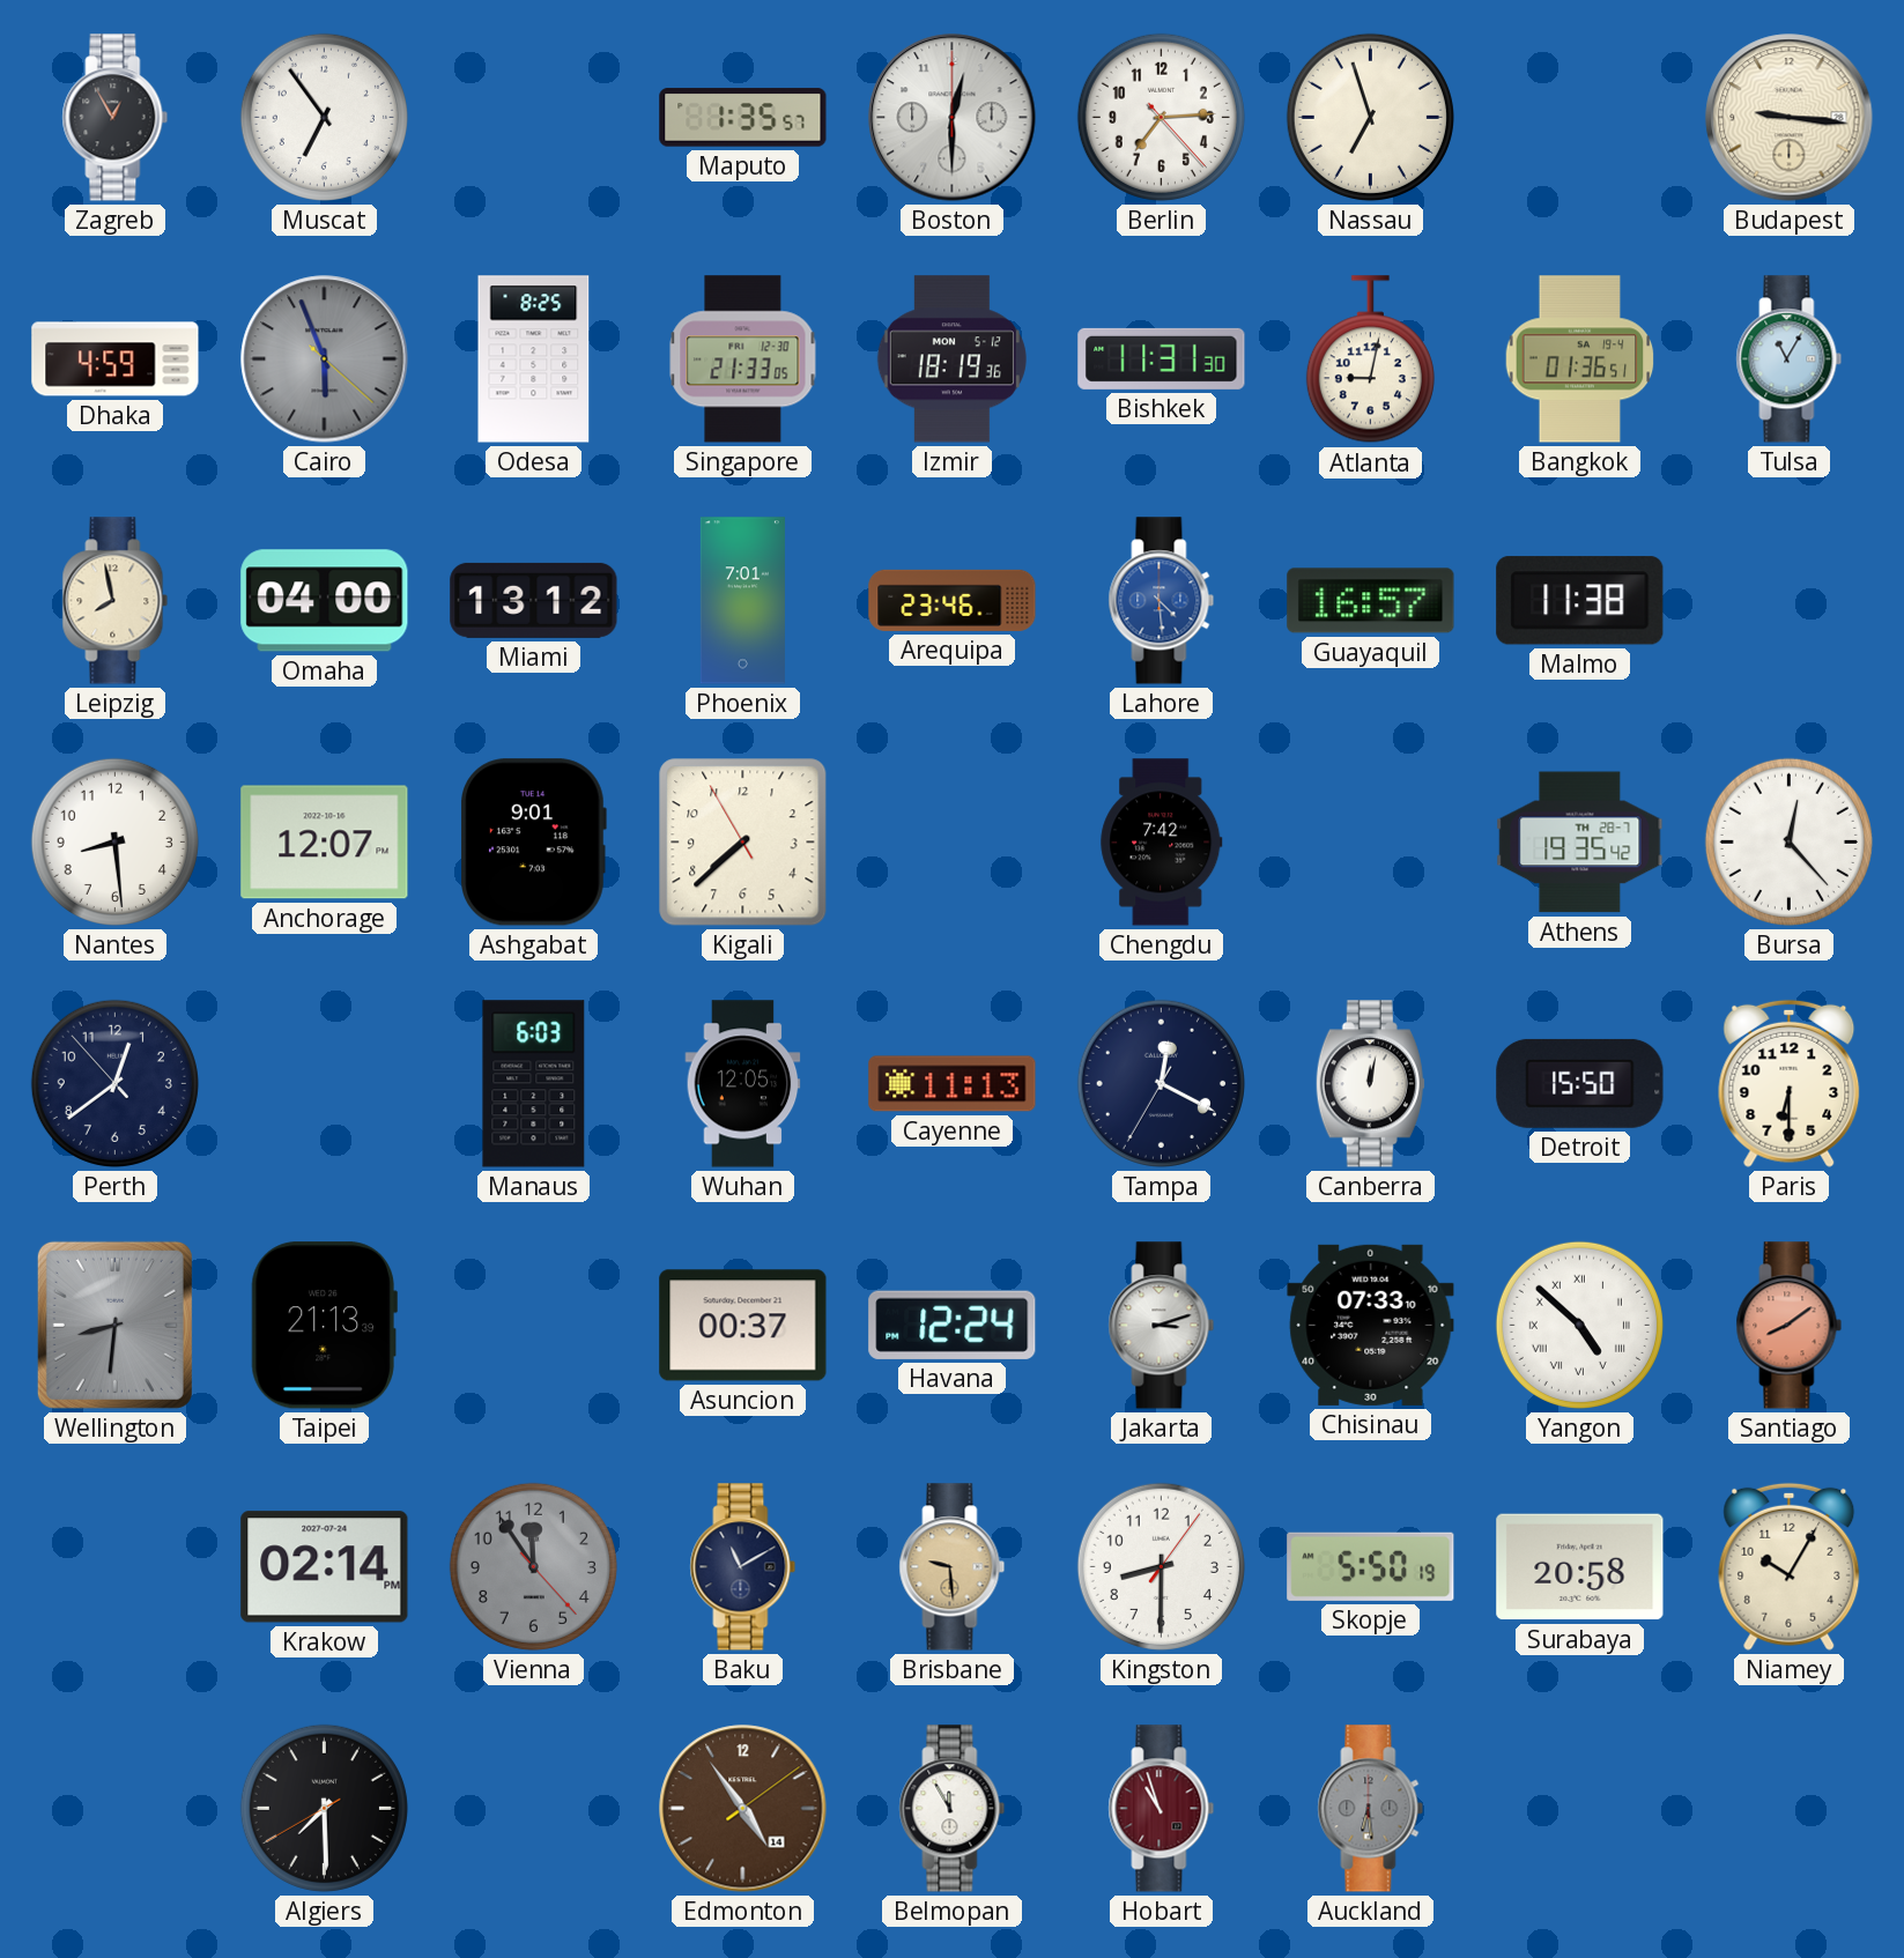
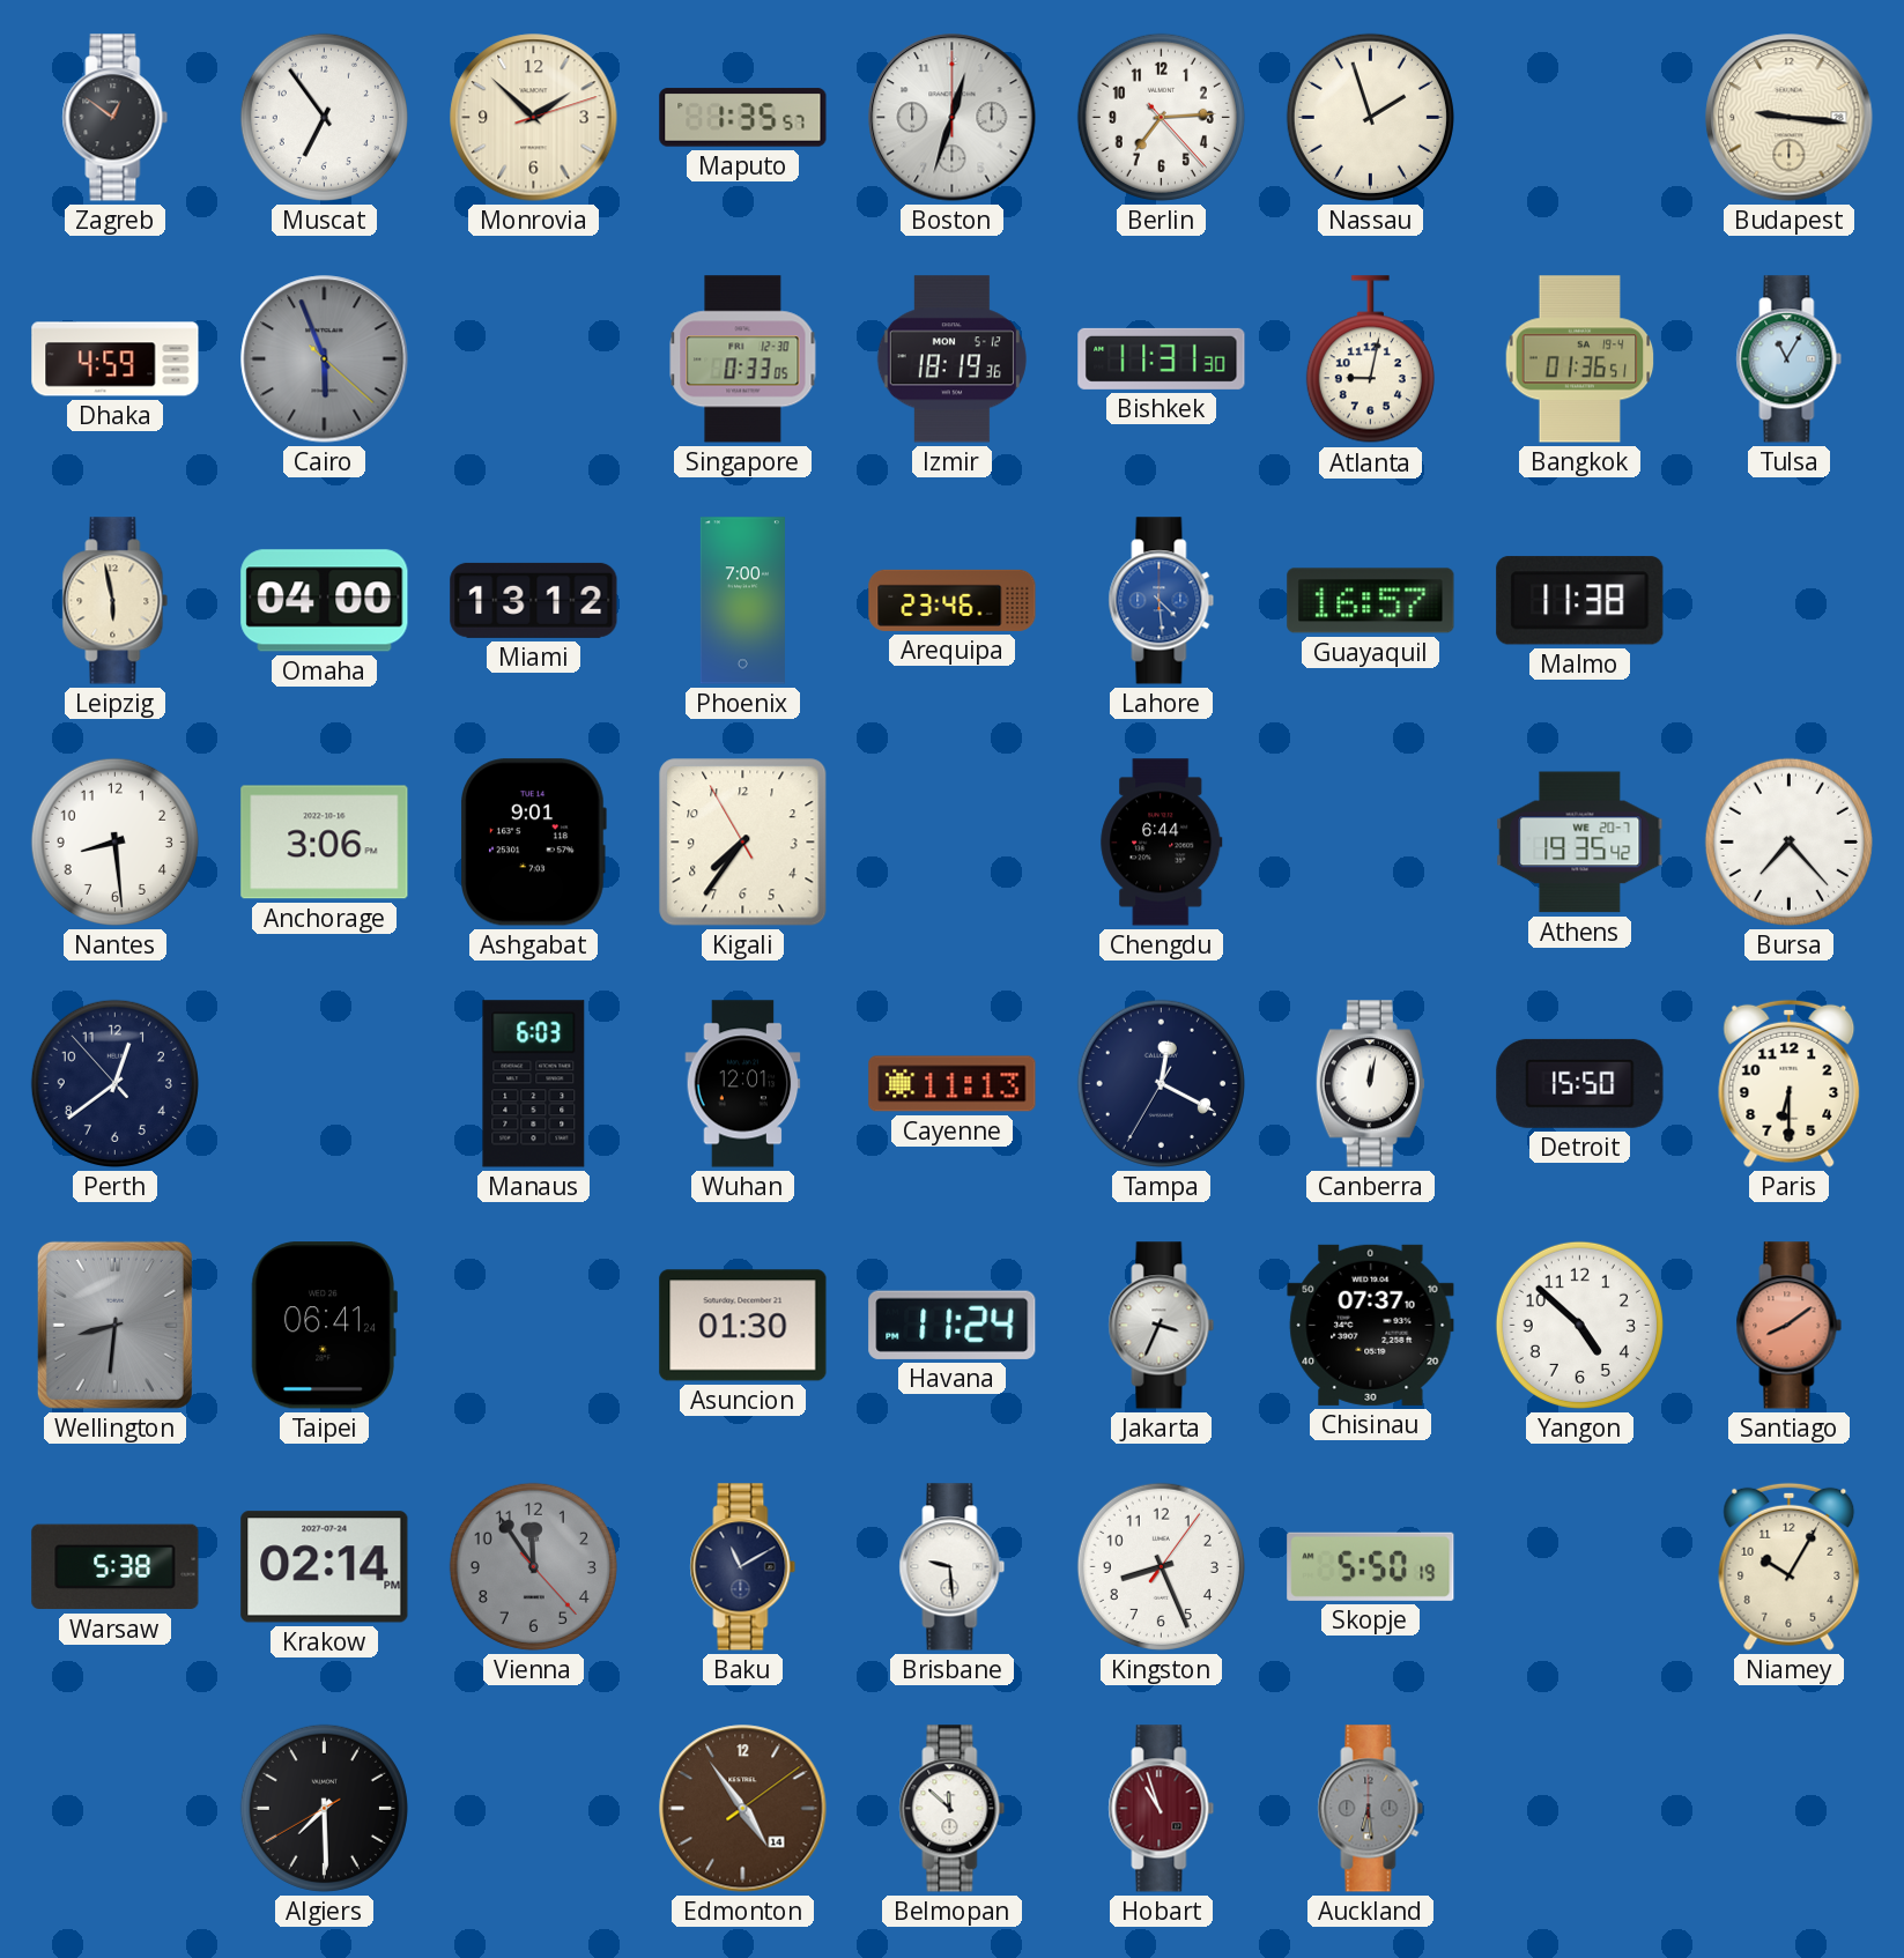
Zagreb: 12:55 -> 12:51
Monrovia: none -> 1:52
Boston: 12:30 -> 12:33
Nassau: 6:57 -> 1:57
Odesa: 8:25 -> none
Singapore: 21:33 -> 0:33
Leipzig: 7:58 -> 5:58
Phoenix: 7:01 -> 7:00
Anchorage: 12:07 -> 3:06
Kigali: 7:37 -> 7:35
Chengdu: 7:42 -> 6:44
Athens date: TH 28-7 -> WE 20-7
Bursa: 12:23 -> 7:23
Wuhan: 12:05 -> 12:01
Taipei: 21:13 -> 06:41
Asuncion: 00:37 -> 01:30
Havana: 12:24 -> 11:24
Jakarta: 3:12 -> 3:34
Chisinau: 07:33 -> 07:37
Yangon numerals: Roman -> Arabic
Warsaw: none -> 5:38
Brisbane dial: champagne -> white
Kingston: 8:30 -> 8:26
Surabaya: 20:58 -> none
Belmopan: 11:55 -> 11:52
